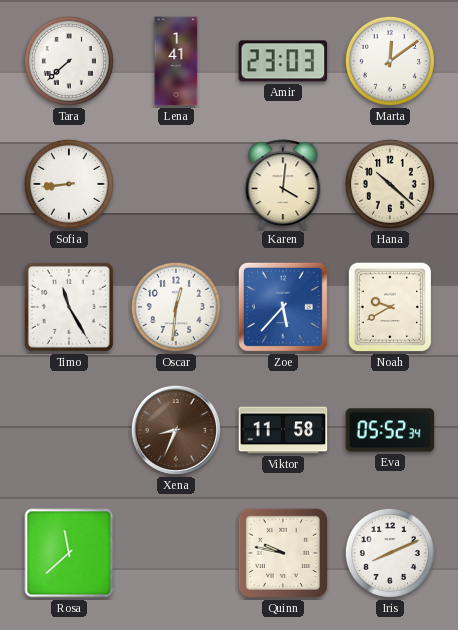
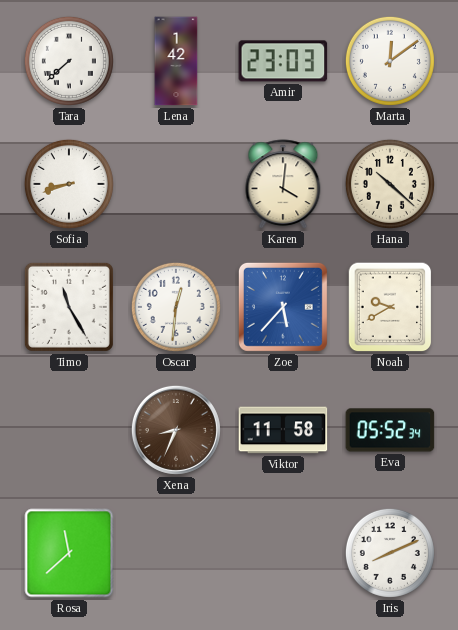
Lena: 1:41 -> 1:42
Sofia: 8:44 -> 8:42
Quinn: 9:47 -> none
